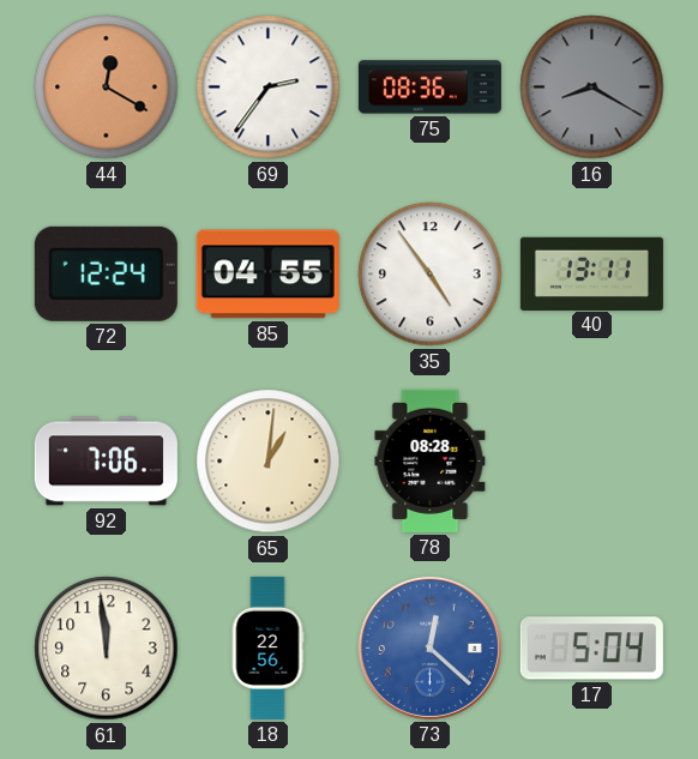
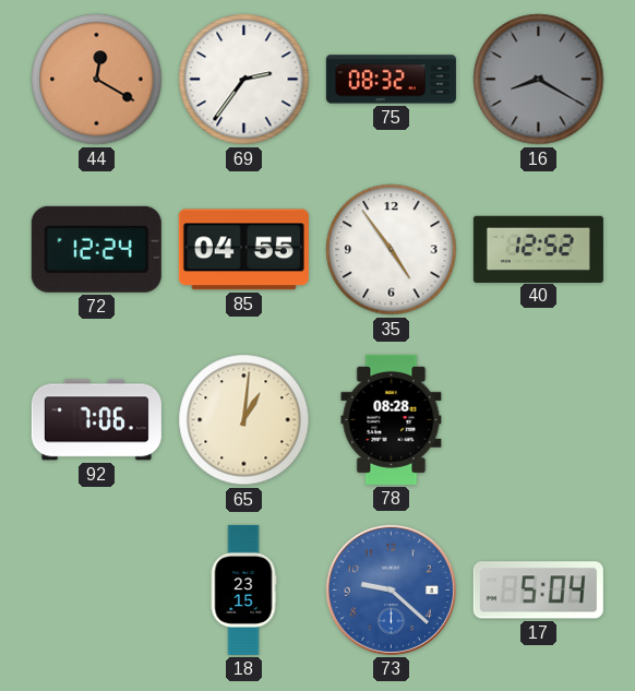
75: 08:36 -> 08:32
40: 13:11 -> 12:52
61: 11:59 -> none
18: 22:56 -> 23:15
73: 12:22 -> 9:22
